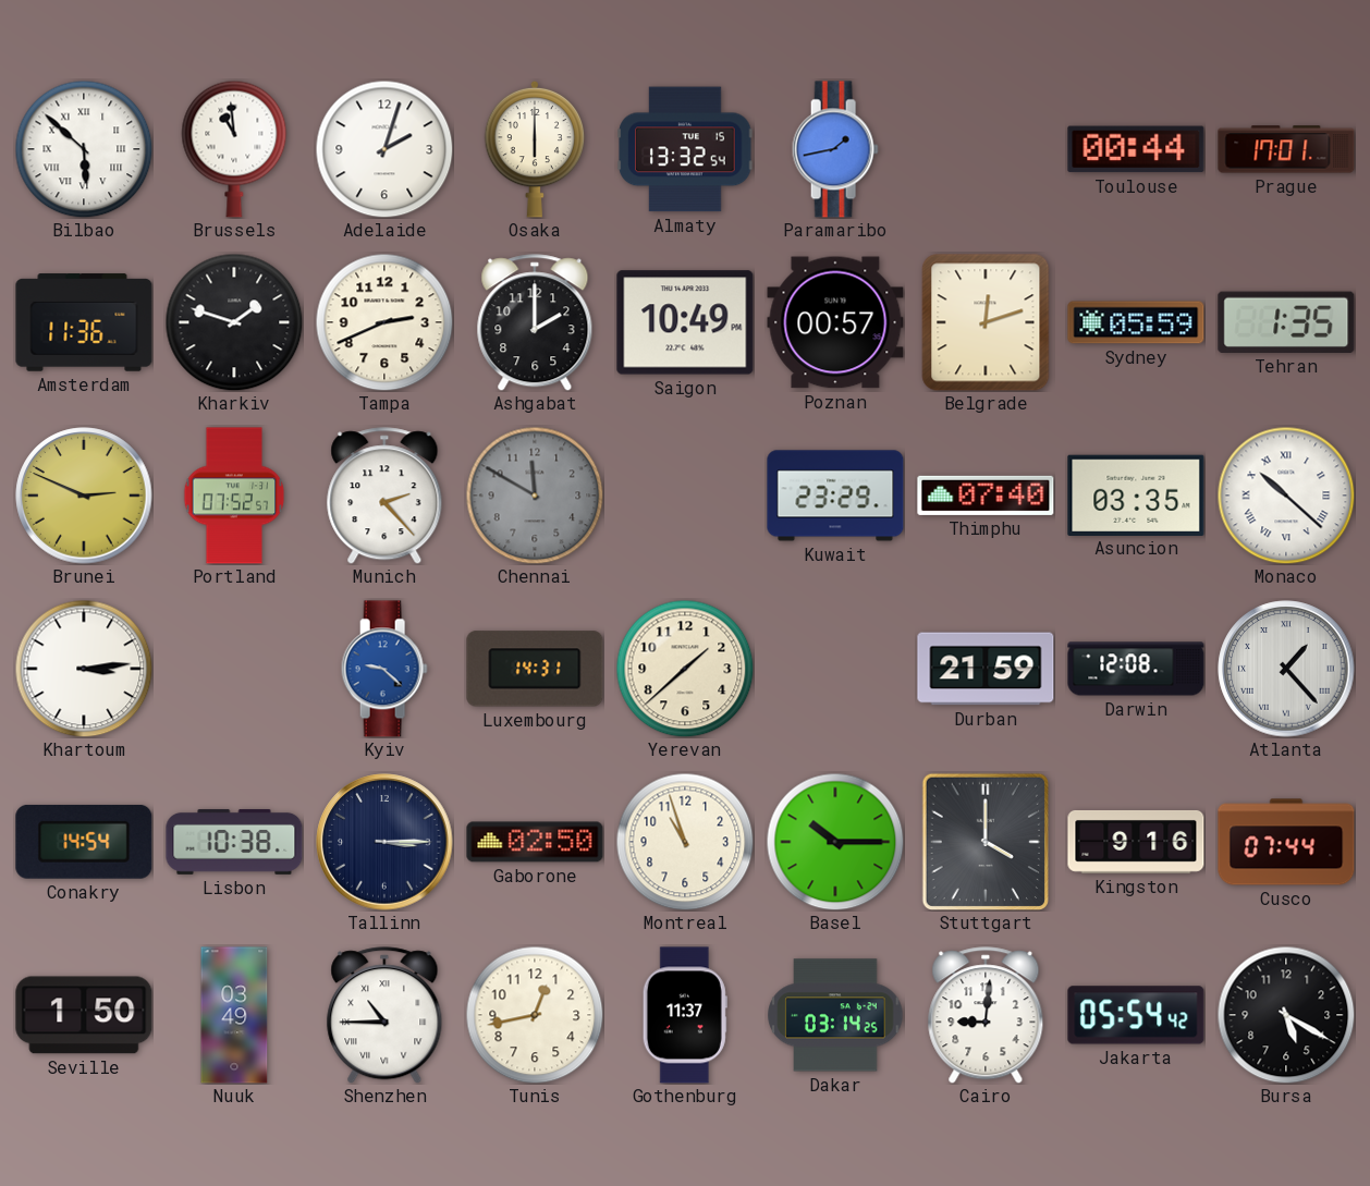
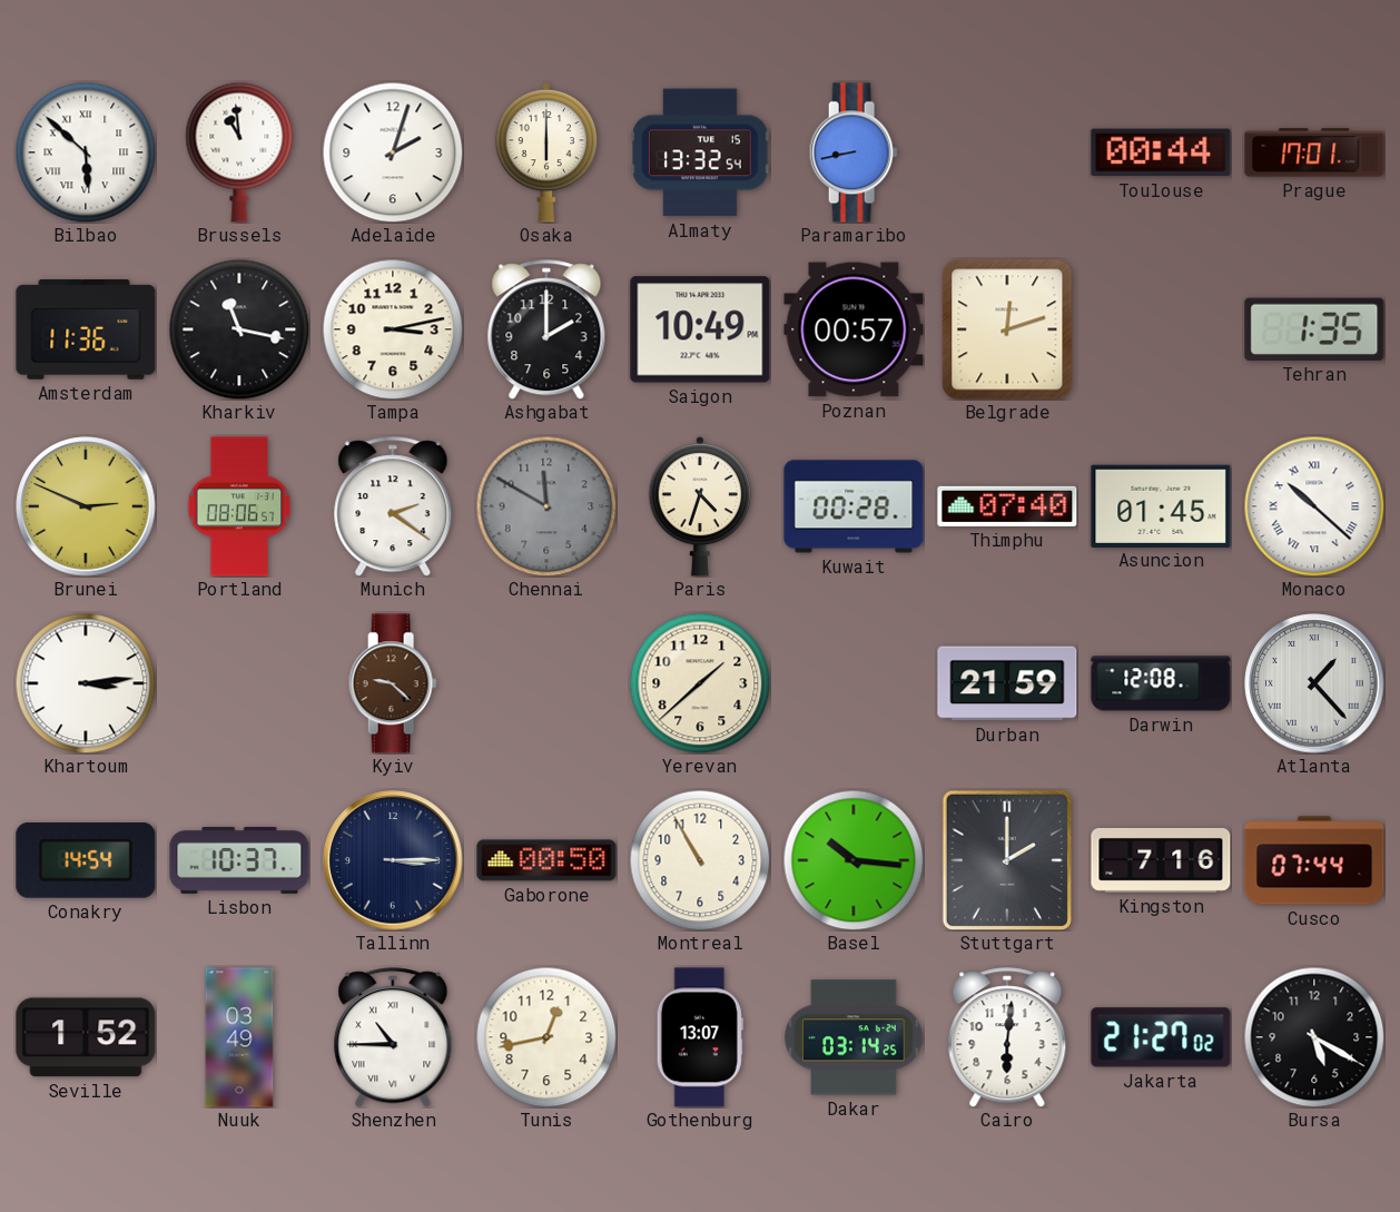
Paramaribo: 1:43 -> 8:43
Kharkiv: 1:48 -> 11:17
Tampa: 2:41 -> 3:13
Sydney: 05:59 -> none
Portland: 07:52 -> 08:06
Munich: 2:23 -> 2:21
Paris: none -> 4:33
Kuwait: 23:29 -> 00:28
Asuncion: 03:35 -> 01:45
Kyiv dial: blue -> brown
Luxembourg: 14:31 -> none
Lisbon: 10:38 -> 10:37
Gaborone: 02:50 -> 00:50
Montreal: 10:57 -> 10:55
Basel: 10:15 -> 10:16
Stuttgart: 4:00 -> 2:00
Kingston: 9:16 -> 7:16
Seville: 1:50 -> 1:52
Gothenburg: 11:37 -> 13:07
Cairo: 9:01 -> 6:01
Jakarta: 05:54 -> 21:27
